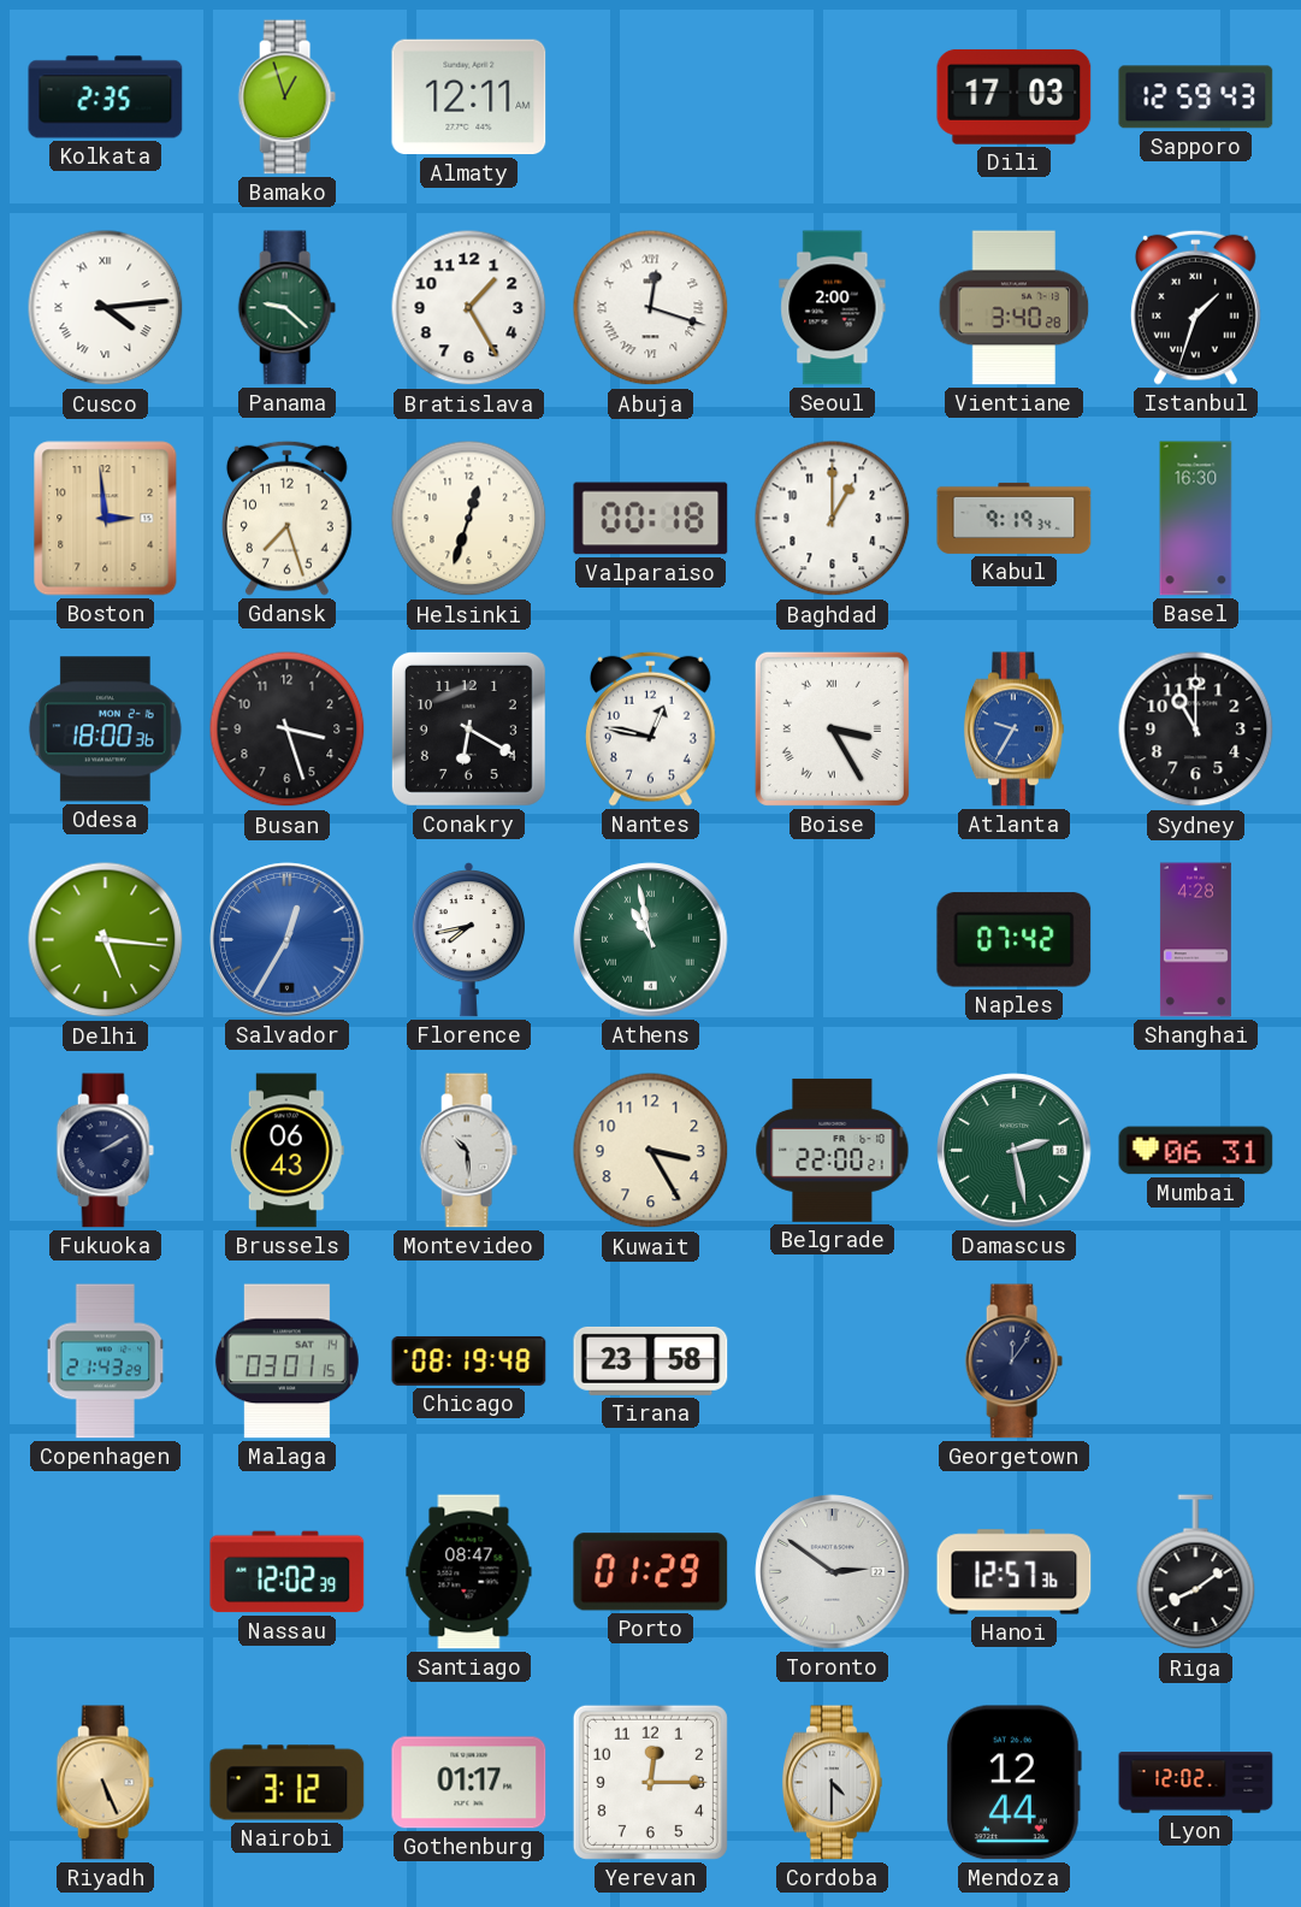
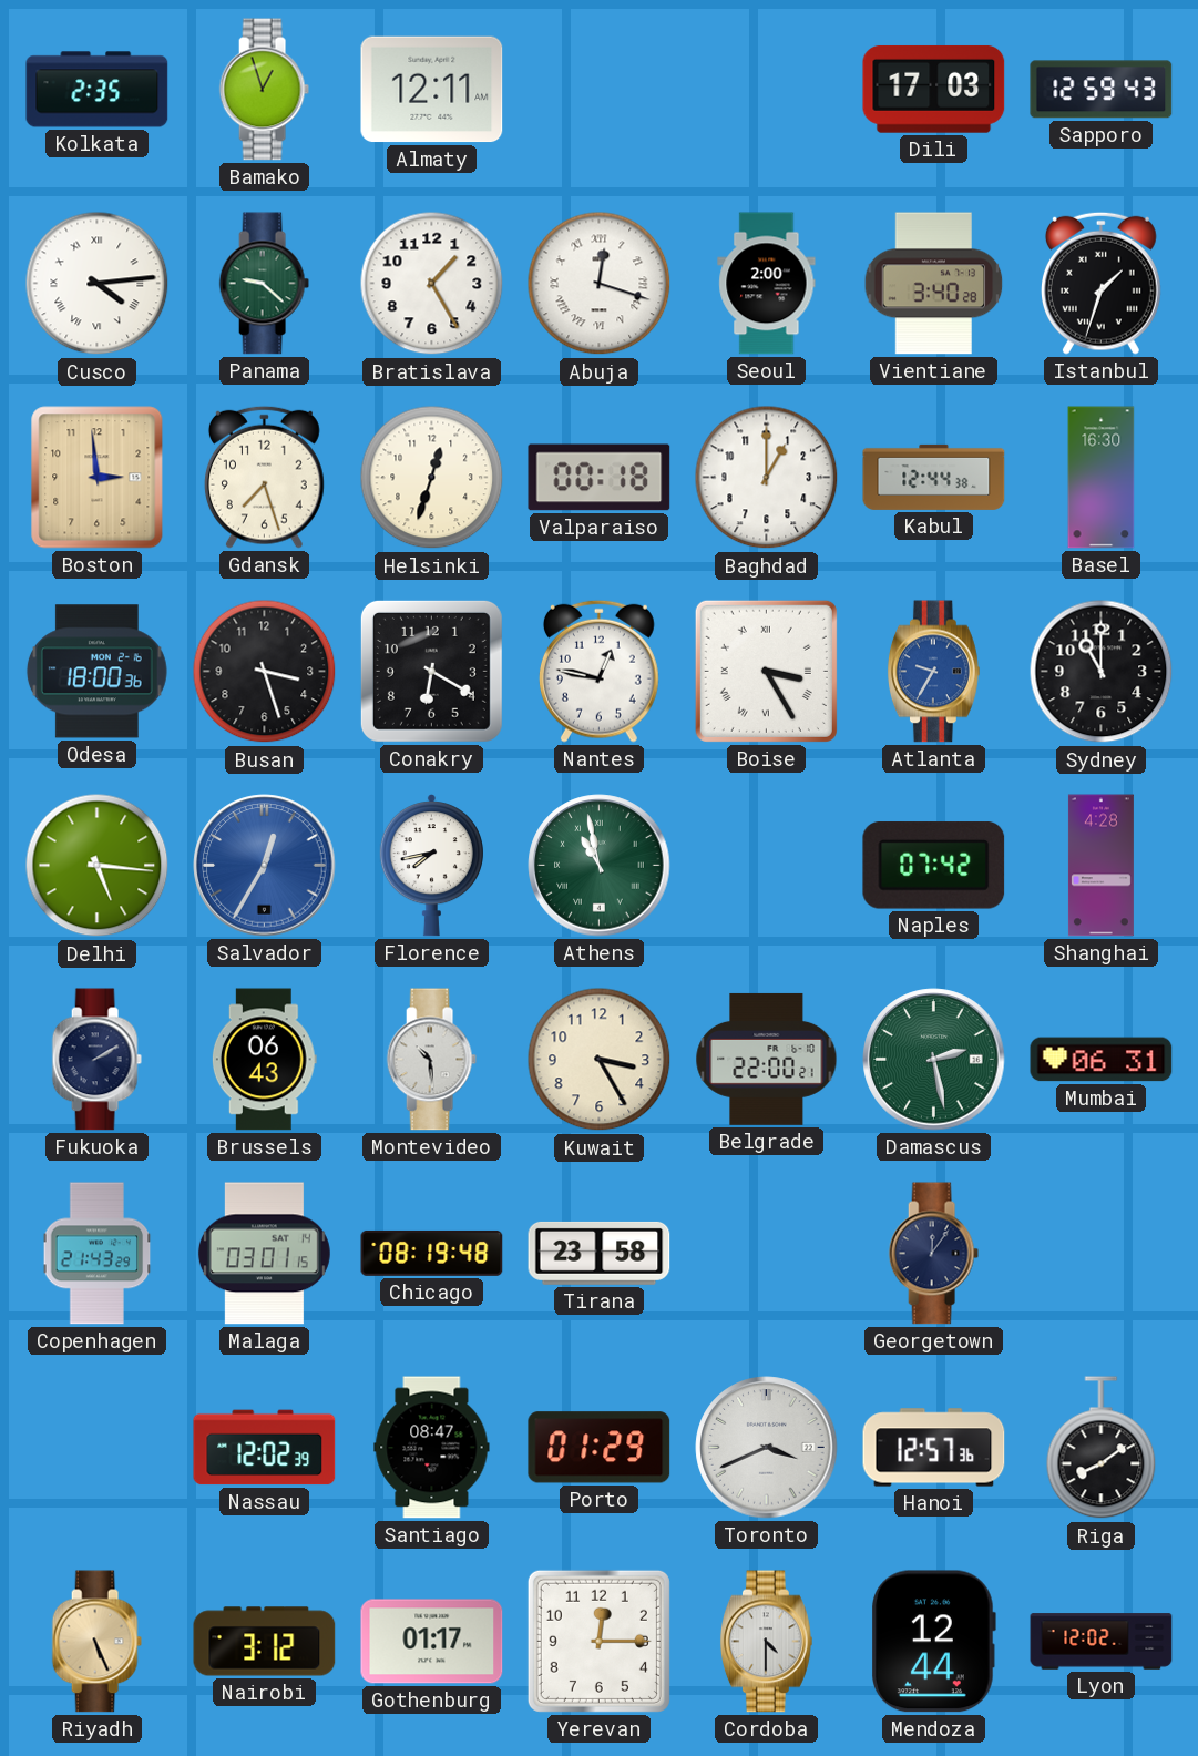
Kabul: 9:19 -> 12:44
Toronto: 2:51 -> 3:41
